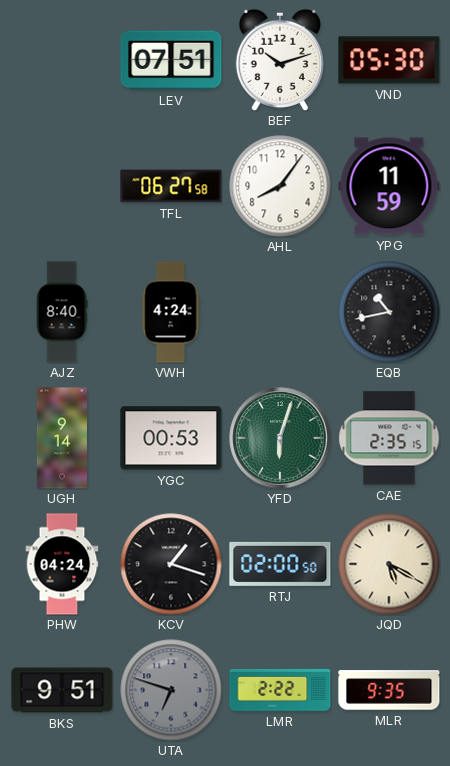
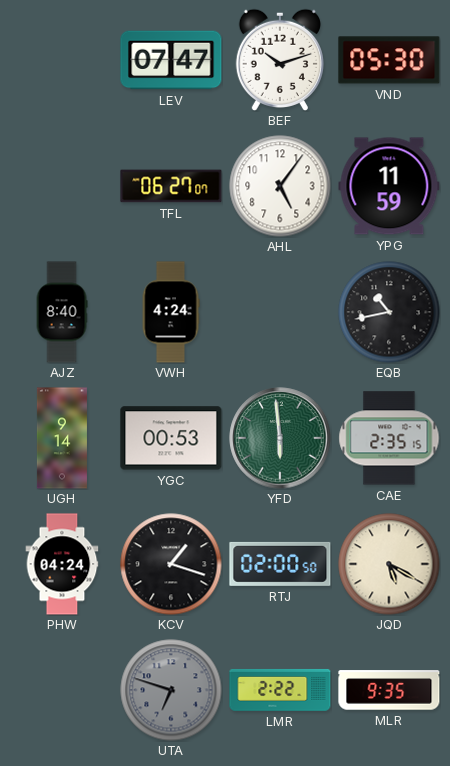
LEV: 07:51 -> 07:47
TFL: 06:27:58 -> 06:27:07
AHL: 8:06 -> 5:06
YFD: 6:03 -> 5:59
BKS: 9:51 -> none
